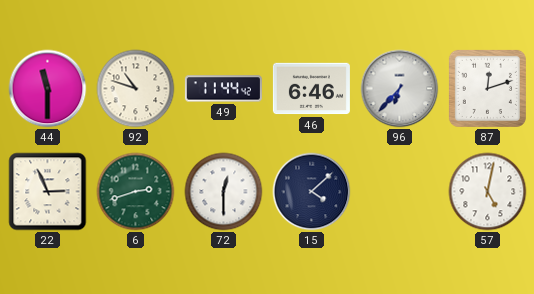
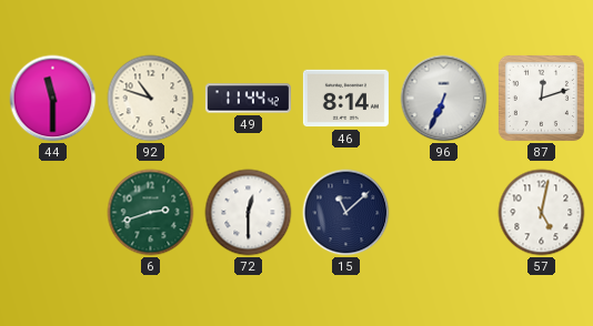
46: 6:46 -> 8:14
96: 6:37 -> 6:34
22: 2:56 -> none
15: 4:08 -> 11:08
